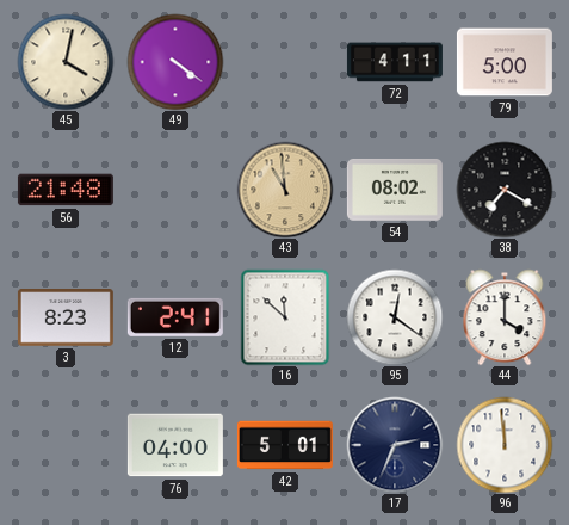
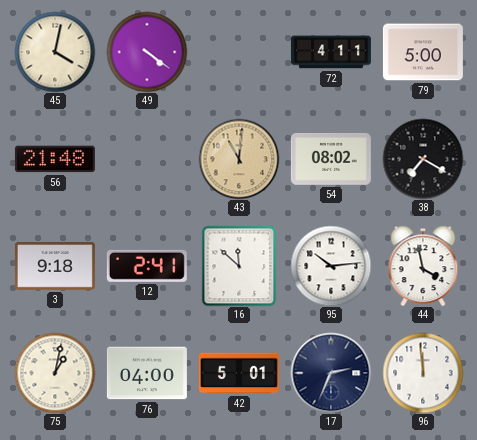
43: 10:59 -> 11:01
3: 8:23 -> 9:18
95: 12:21 -> 10:14
44: 4:00 -> 3:58
75: none -> 1:02
